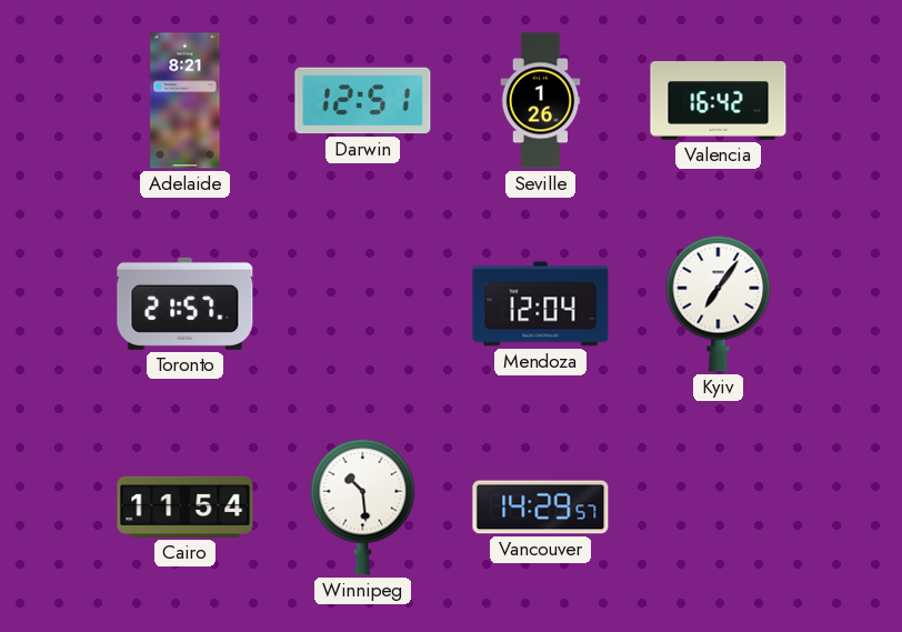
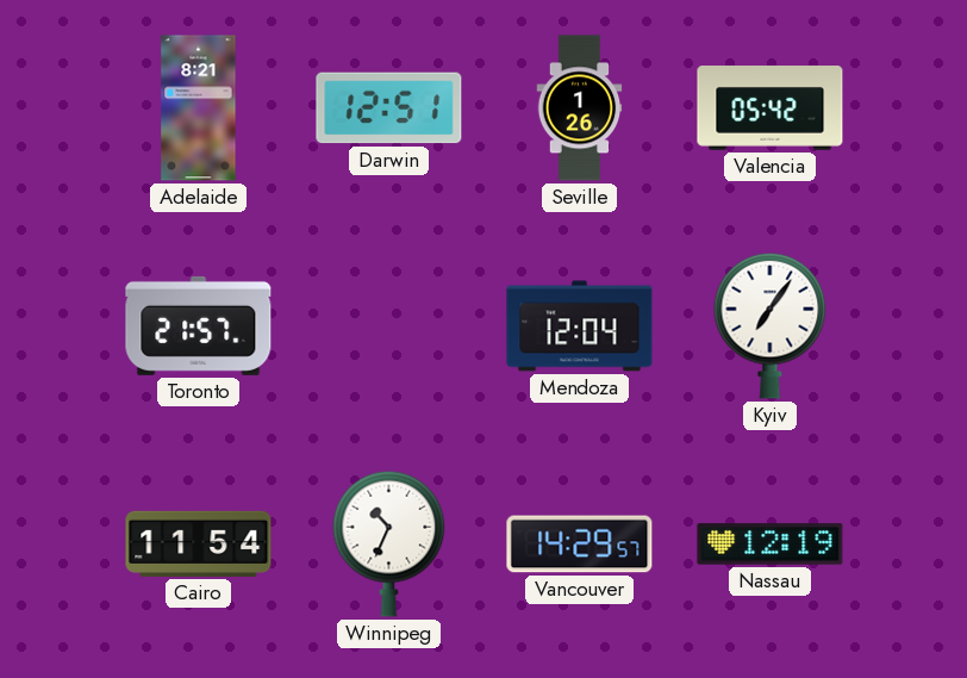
Valencia: 16:42 -> 05:42
Winnipeg: 10:29 -> 10:34
Nassau: none -> 12:19
